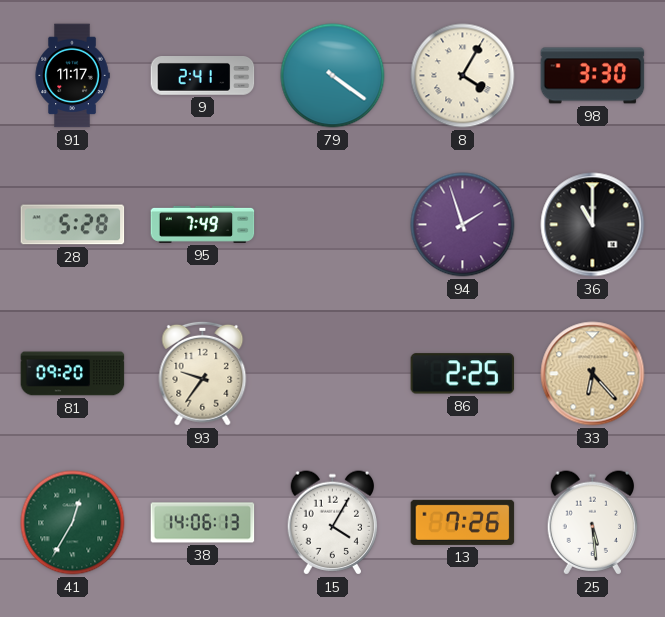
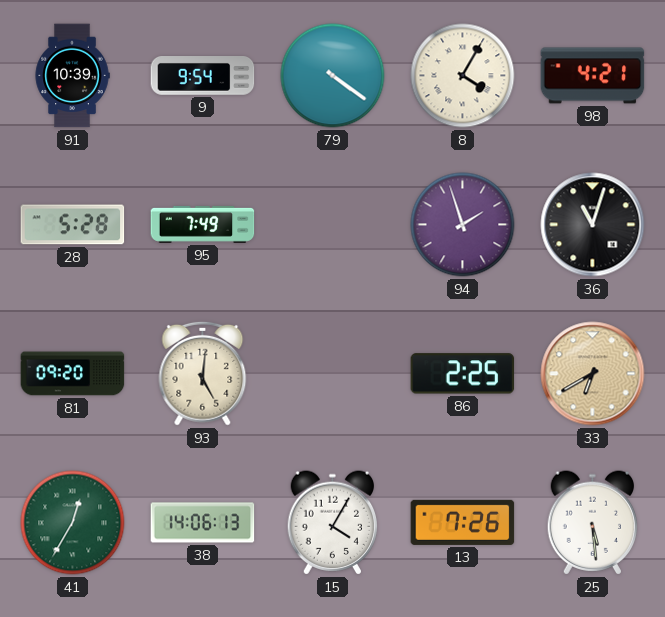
91: 11:17 -> 10:39
9: 2:41 -> 9:54
98: 3:30 -> 4:21
36: 11:00 -> 11:03
93: 9:36 -> 5:01
33: 6:23 -> 6:40
